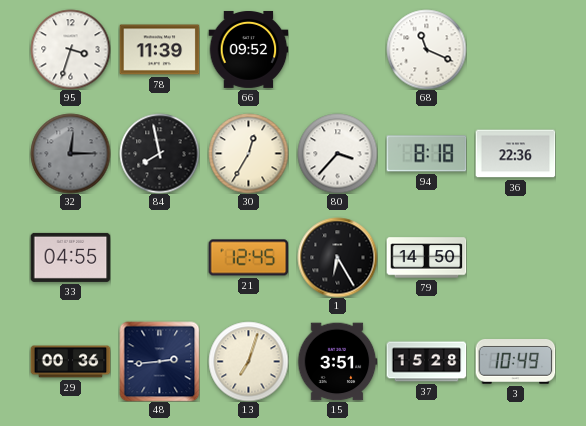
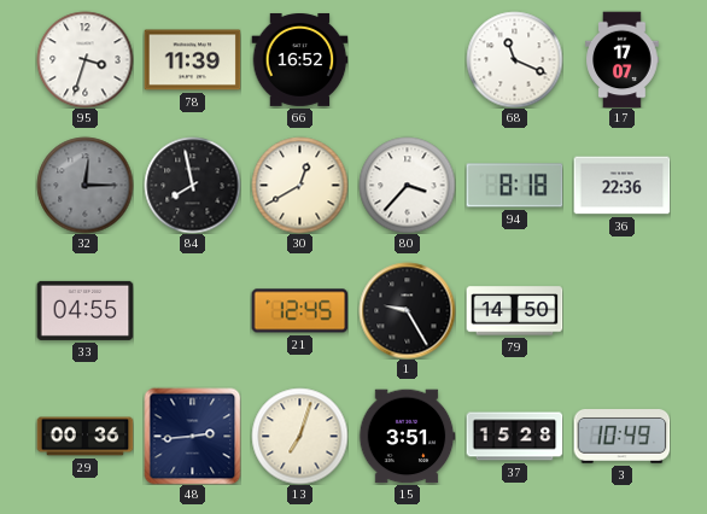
66: 09:52 -> 16:52
17: none -> 17:07
30: 12:35 -> 12:40
1: 6:25 -> 9:25
